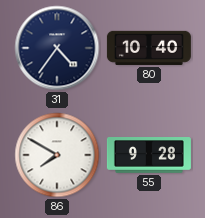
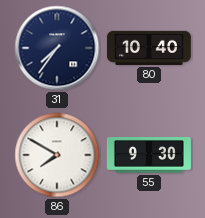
31: 4:36 -> 7:36
55: 9:28 -> 9:30
